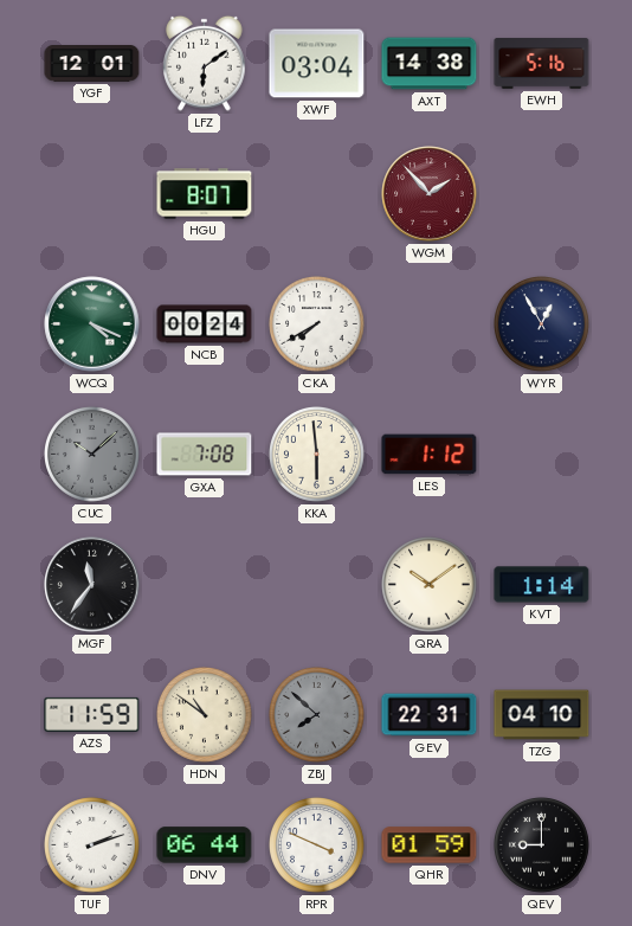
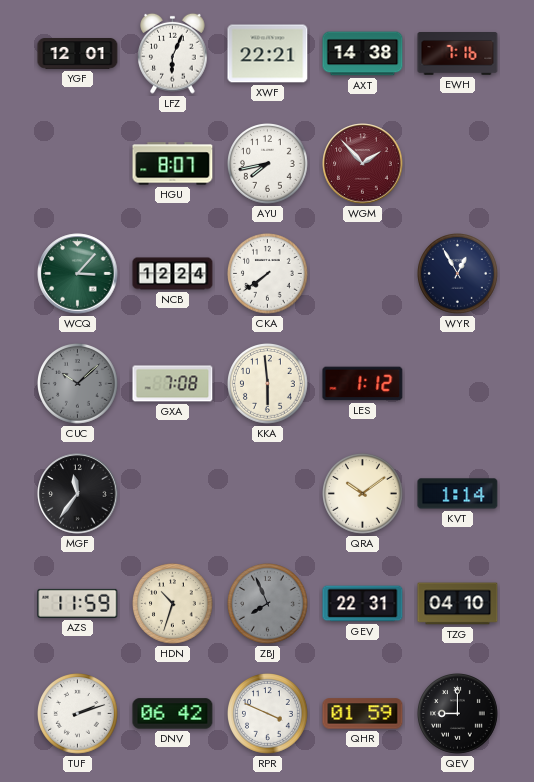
LFZ: 6:09 -> 6:04
XWF: 03:04 -> 22:21
EWH: 5:16 -> 7:16
AYU: none -> 7:43
WCQ: 4:19 -> 3:07
NCB: 00:24 -> 12:24
CKA: 7:40 -> 7:39
HDN: 10:51 -> 10:33
ZBJ: 7:52 -> 7:56
DNV: 06:44 -> 06:42
